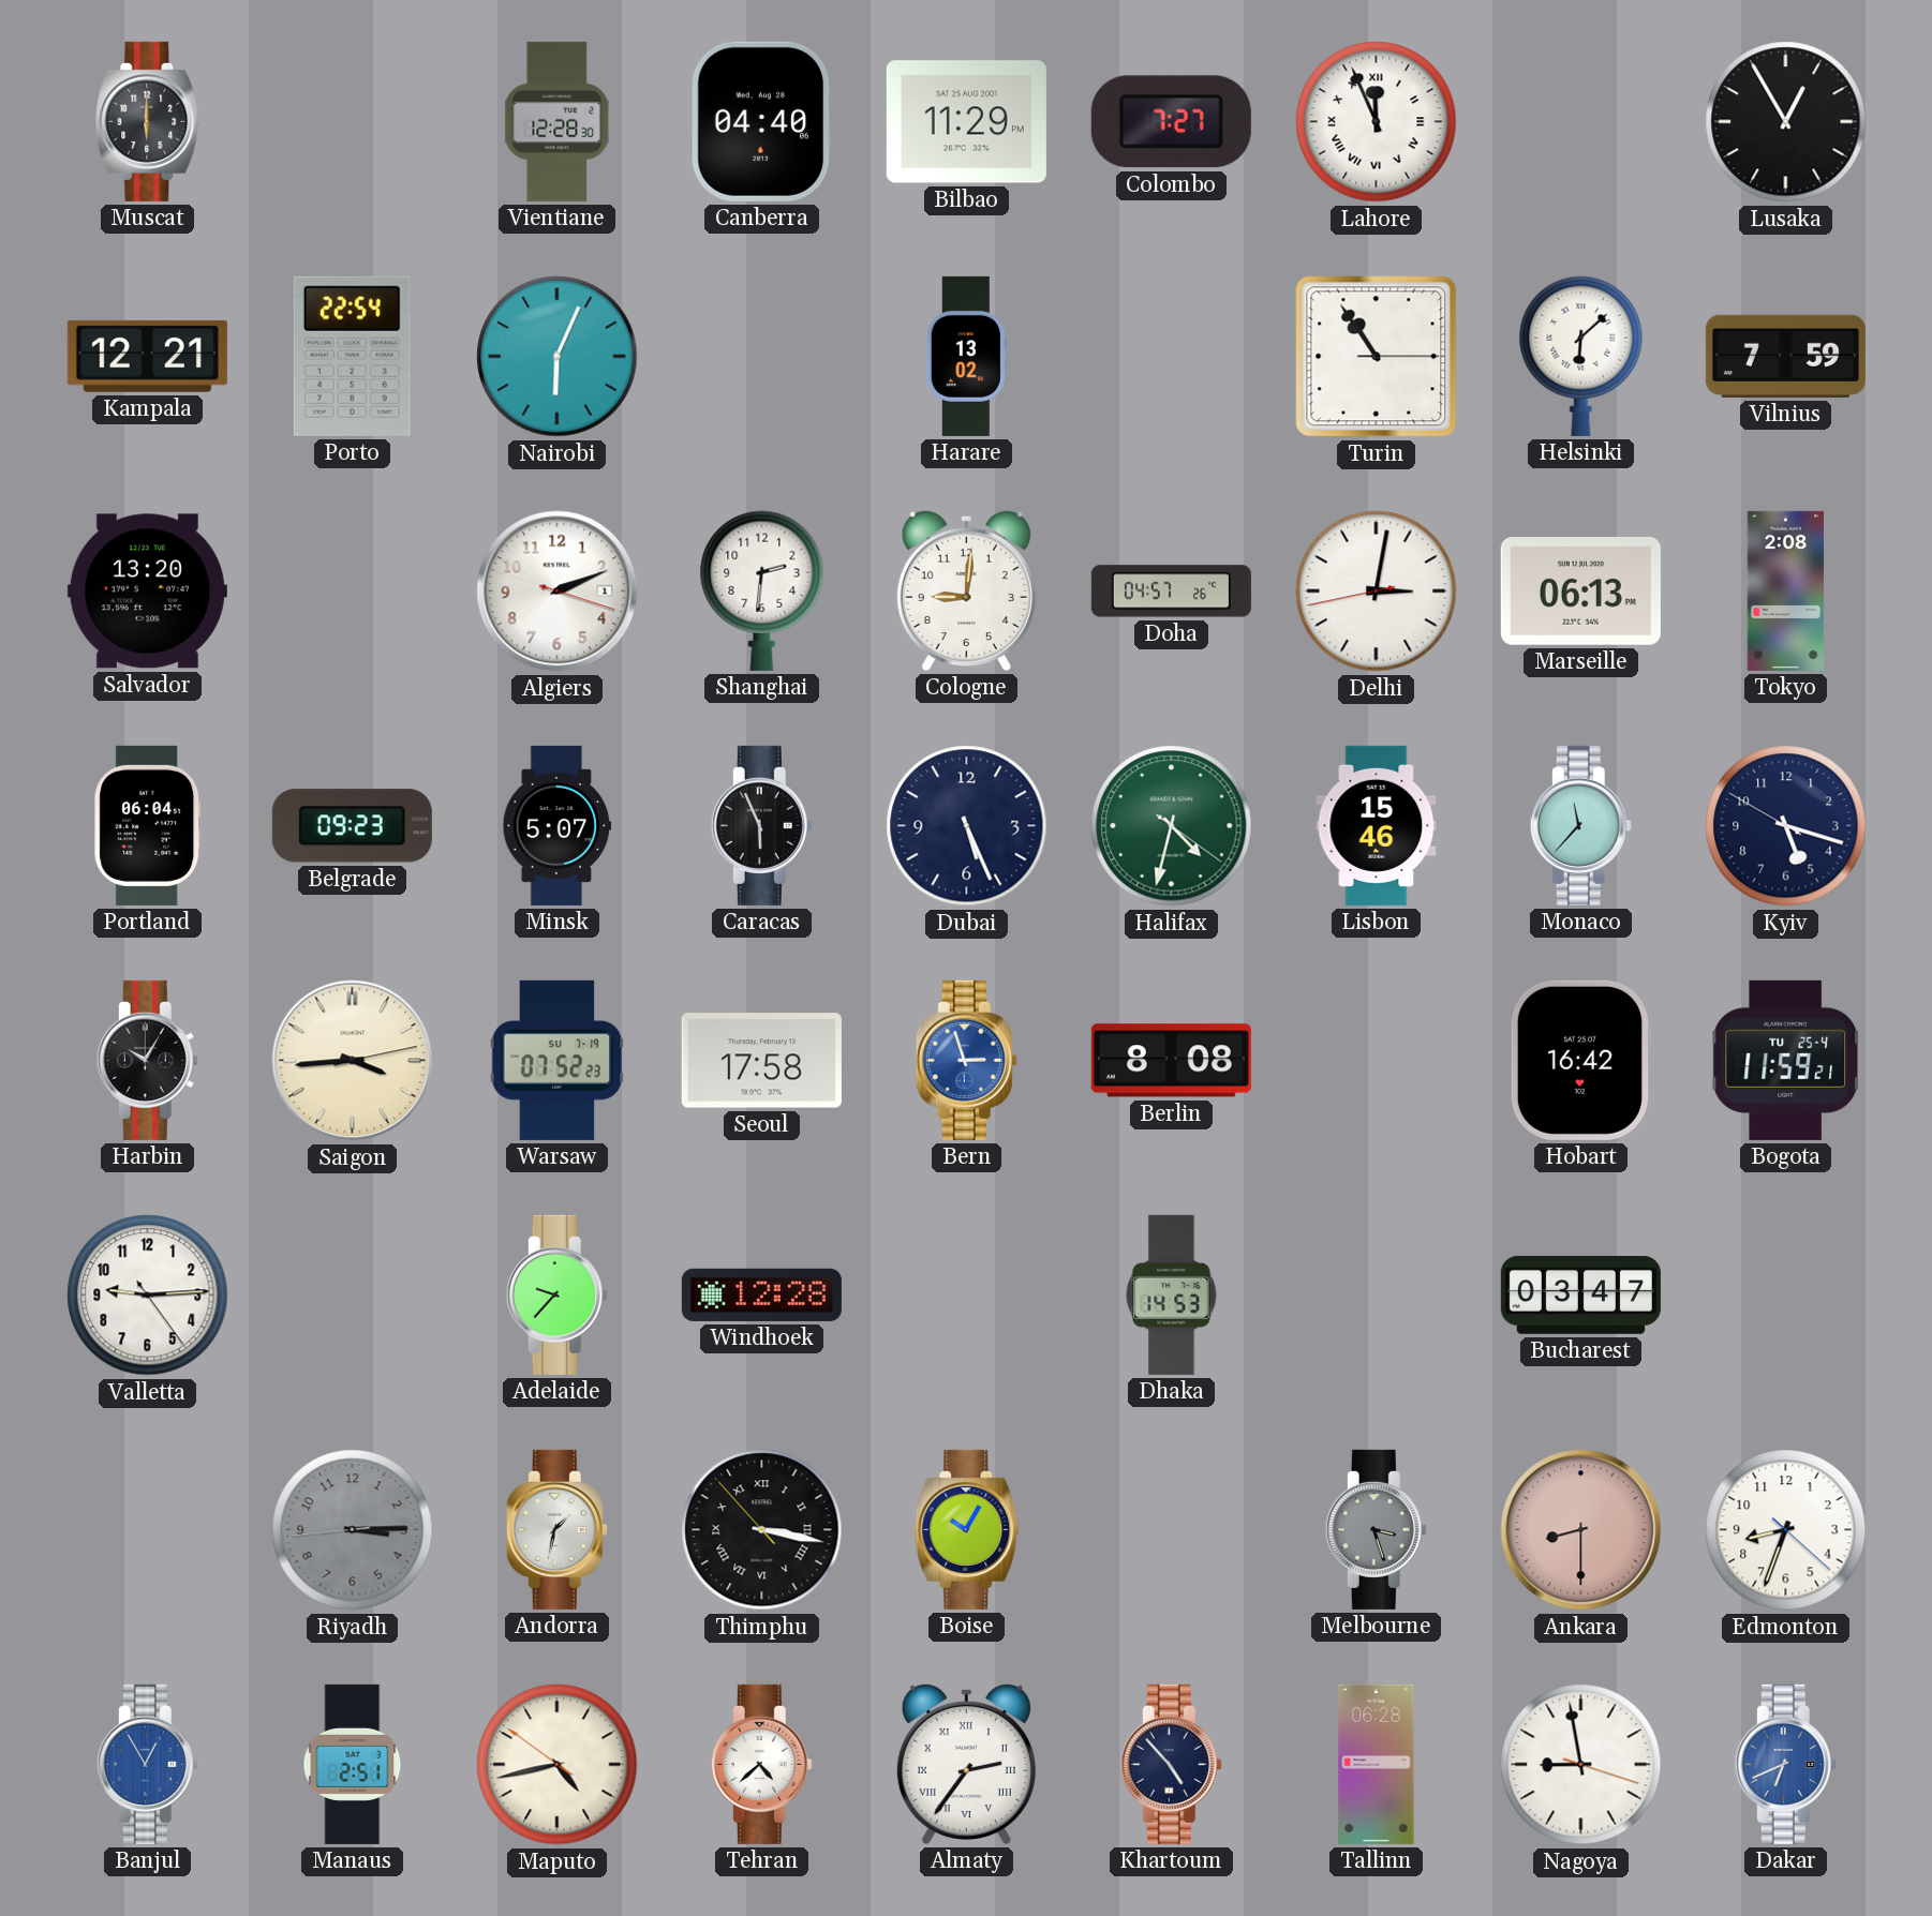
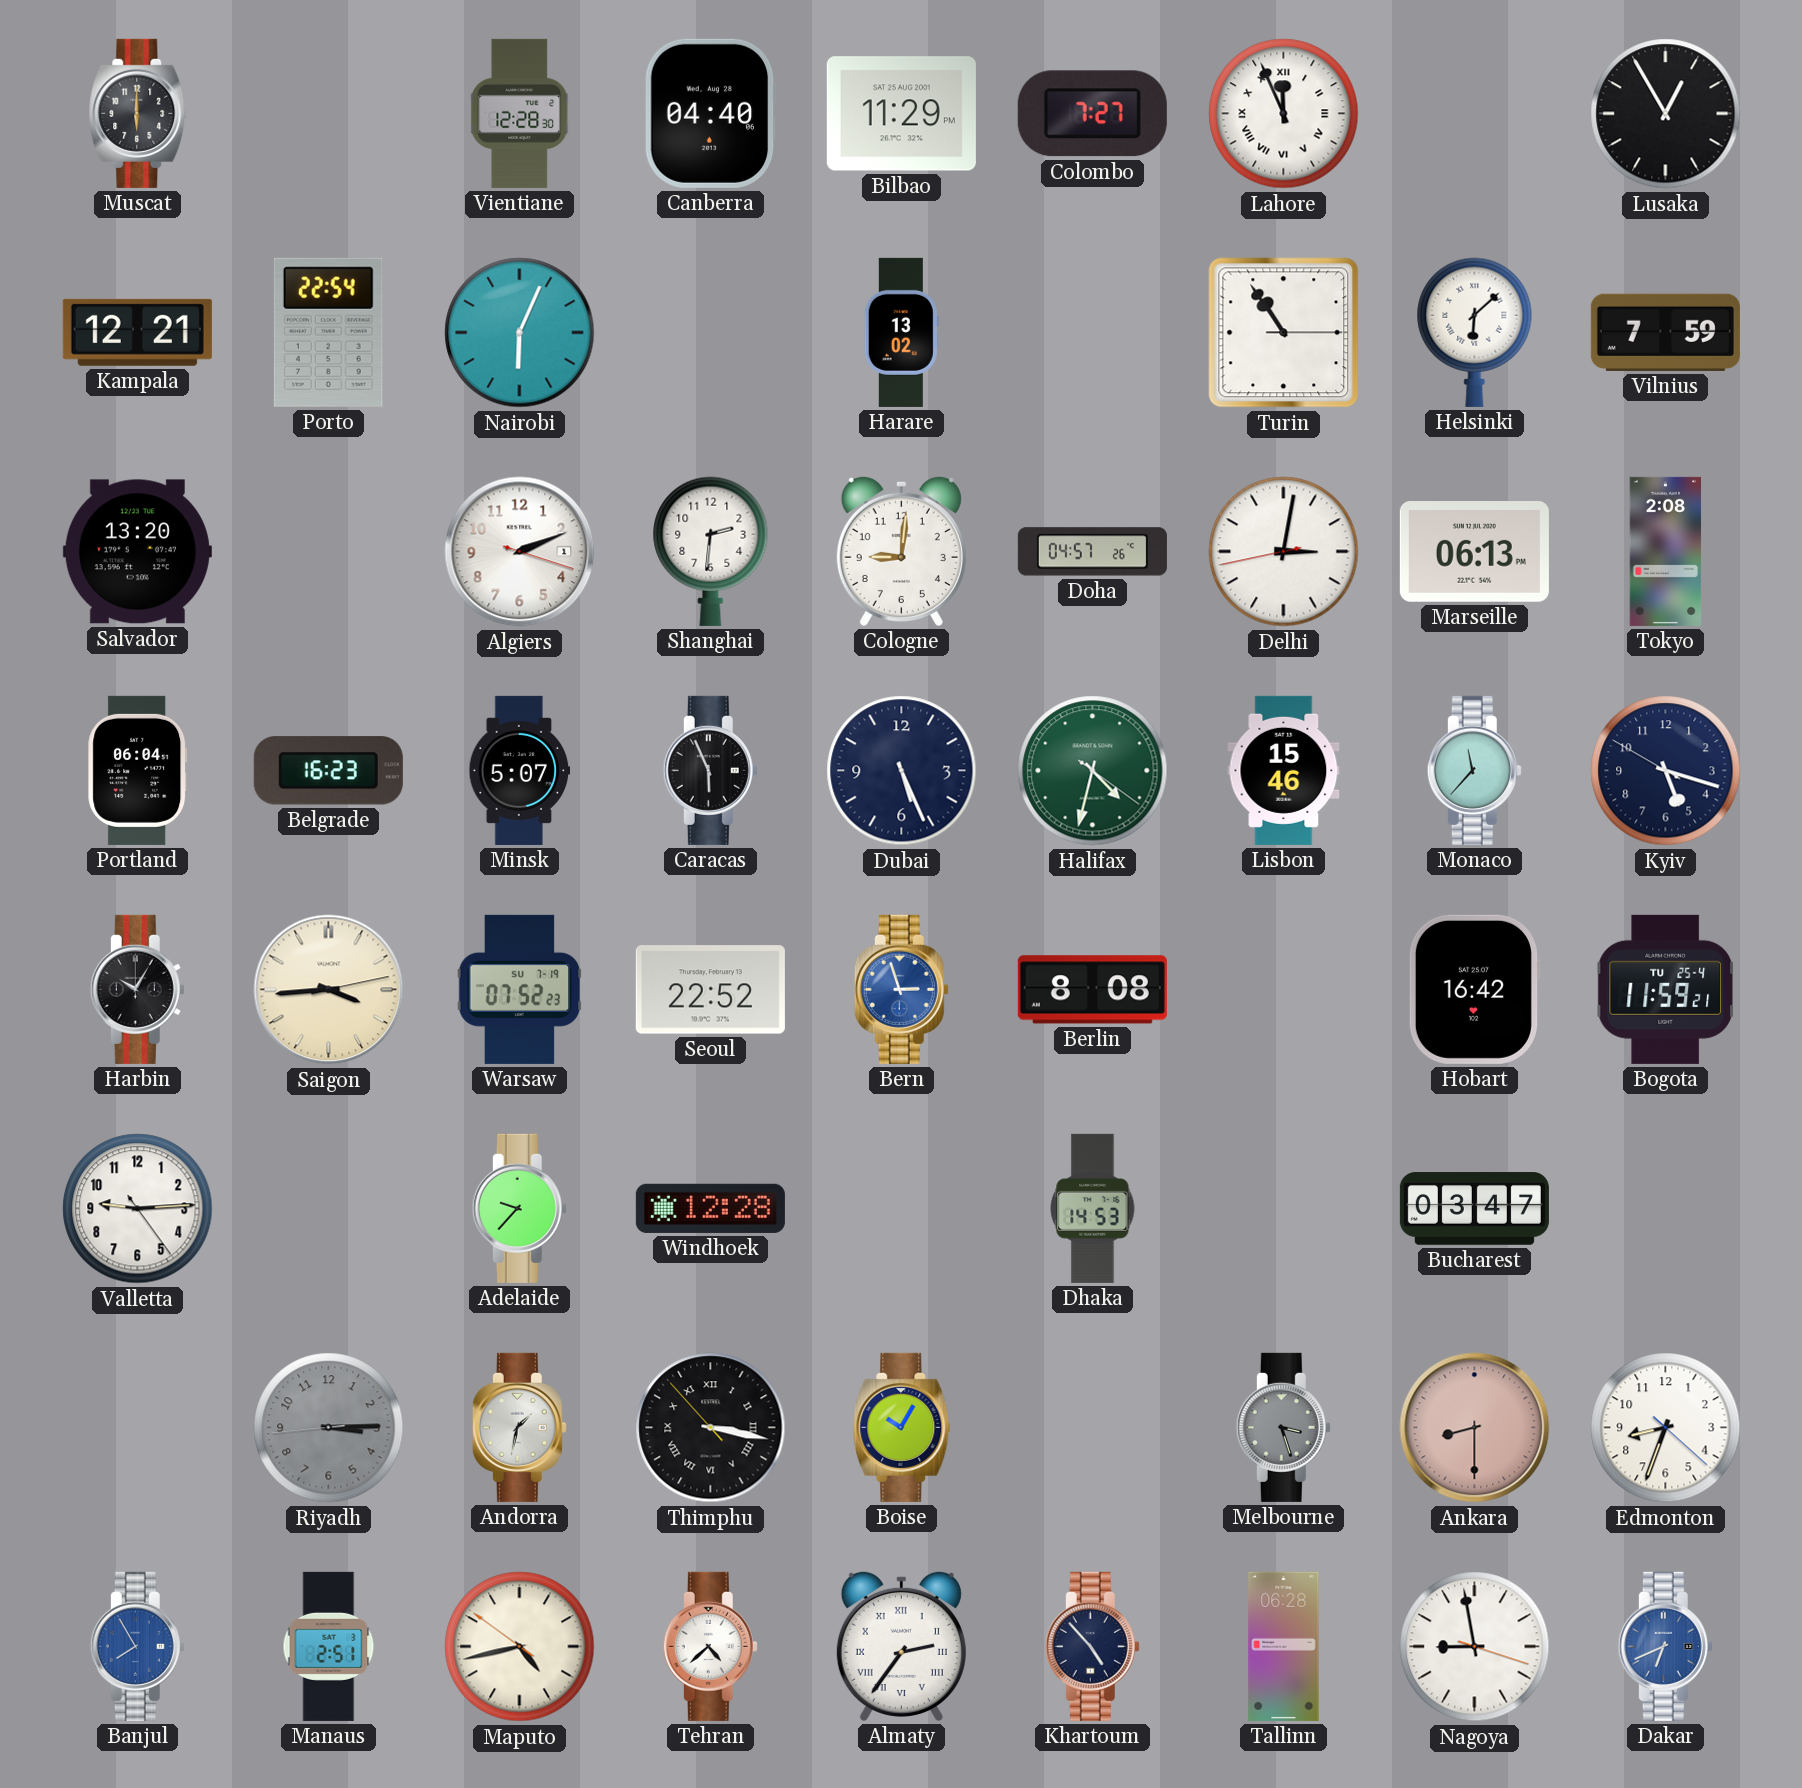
Belgrade: 09:23 -> 16:23
Seoul: 17:58 -> 22:52
Banjul: 12:55 -> 7:55
